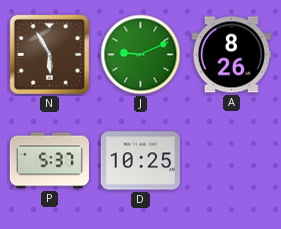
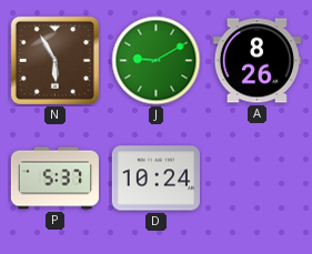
J: 9:11 -> 9:10
D: 10:25 -> 10:24
